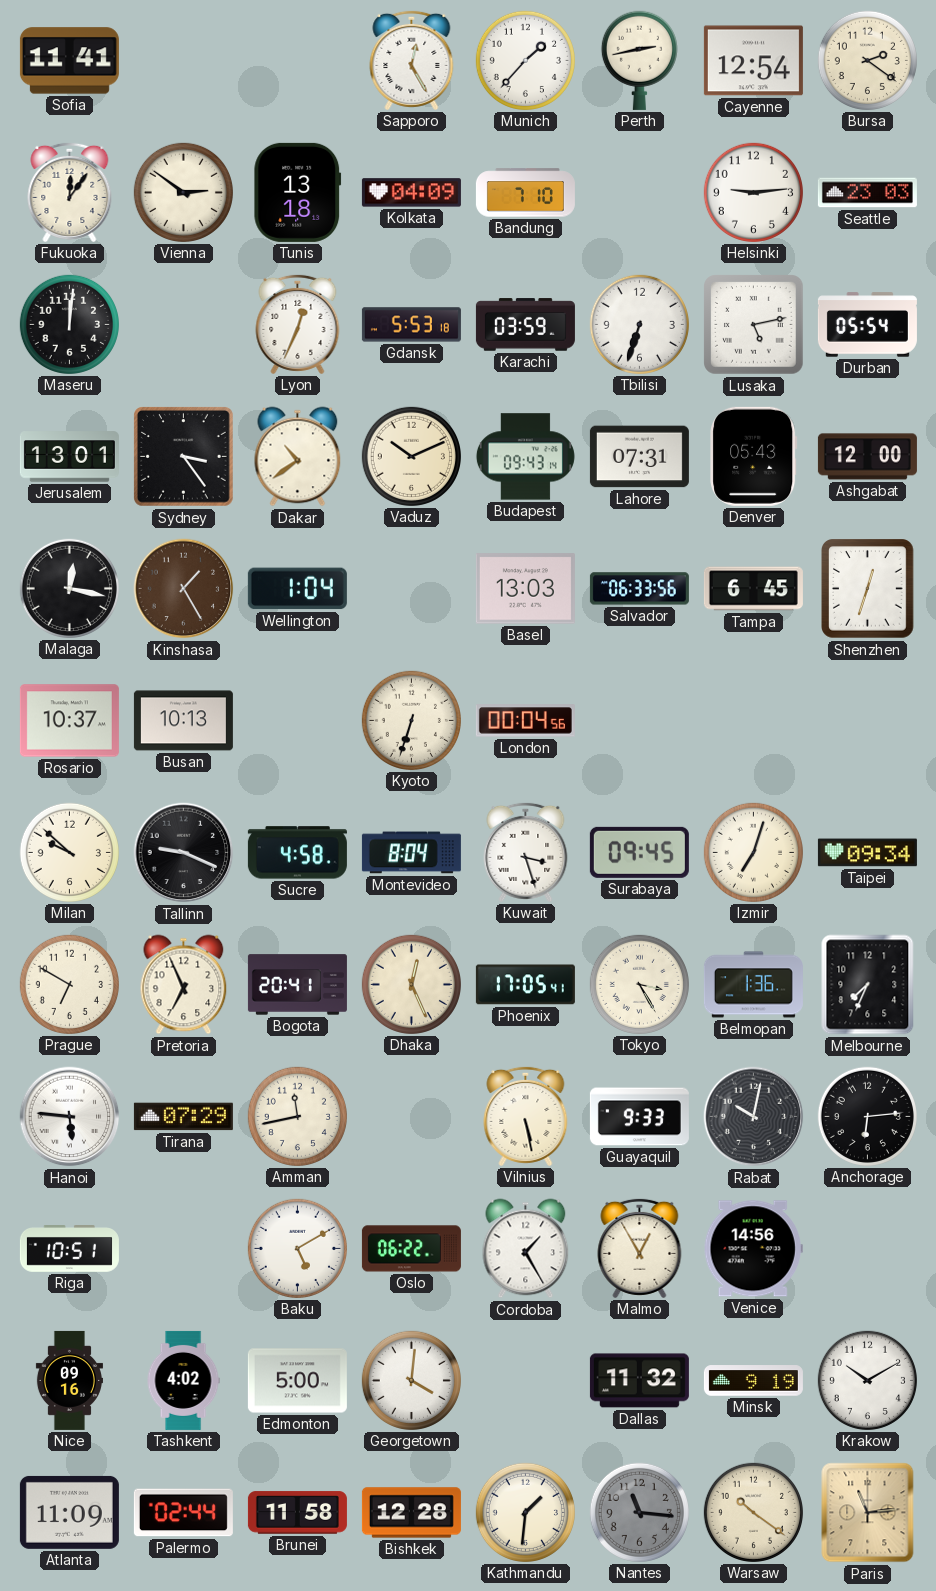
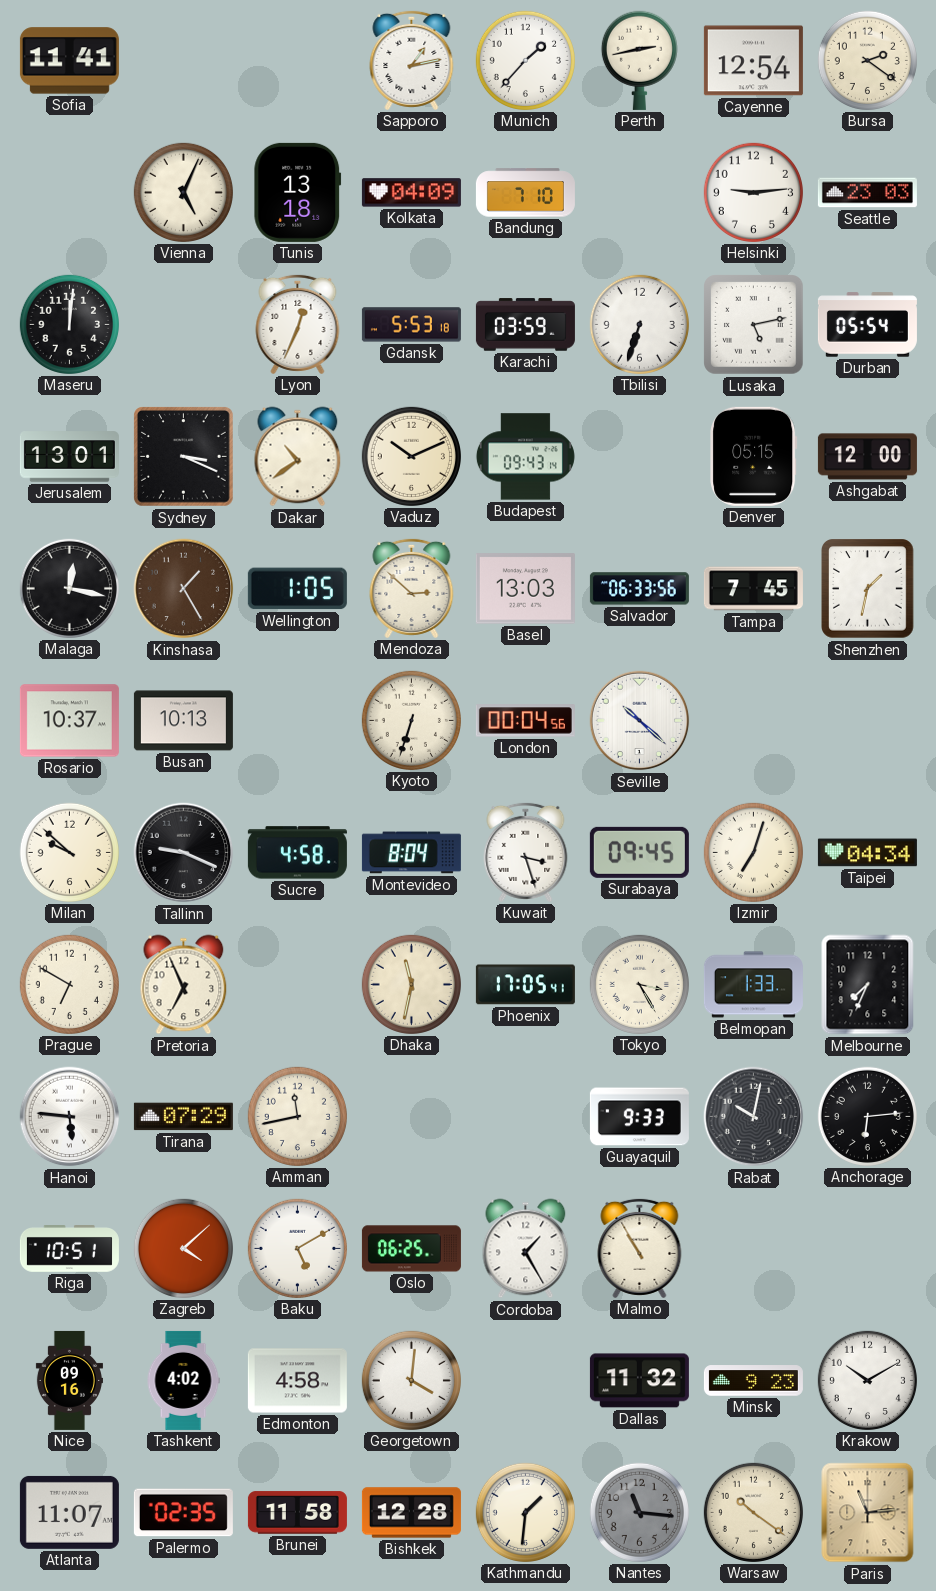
Sapporo: 12:25 -> 1:13
Fukuoka: 12:06 -> none
Vienna: 2:51 -> 5:04
Sydney: 3:24 -> 3:19
Lahore: 07:31 -> none
Denver: 05:43 -> 05:15
Wellington: 1:04 -> 1:05
Mendoza: none -> 2:52
Tampa: 6:45 -> 7:45
Shenzhen: 12:33 -> 1:32
Seville: none -> 10:22
Taipei: 09:34 -> 04:34
Bogota: 20:41 -> none
Dhaka: 12:26 -> 11:32
Belmopan: 1:36 -> 1:33
Vilnius: 5:28 -> none
Zagreb: none -> 4:08
Oslo: 06:22 -> 06:25
Malmo: 12:55 -> 10:55
Venice: 14:56 -> none
Edmonton: 5:00 -> 4:58
Minsk: 9:19 -> 9:23
Atlanta: 11:09 -> 11:07
Palermo: 02:44 -> 02:35
